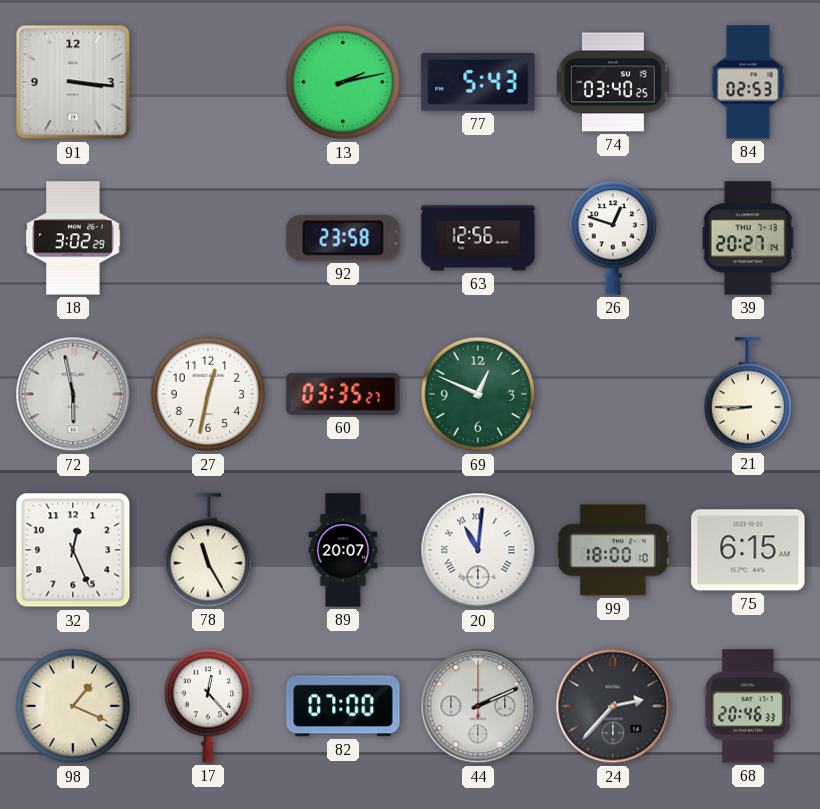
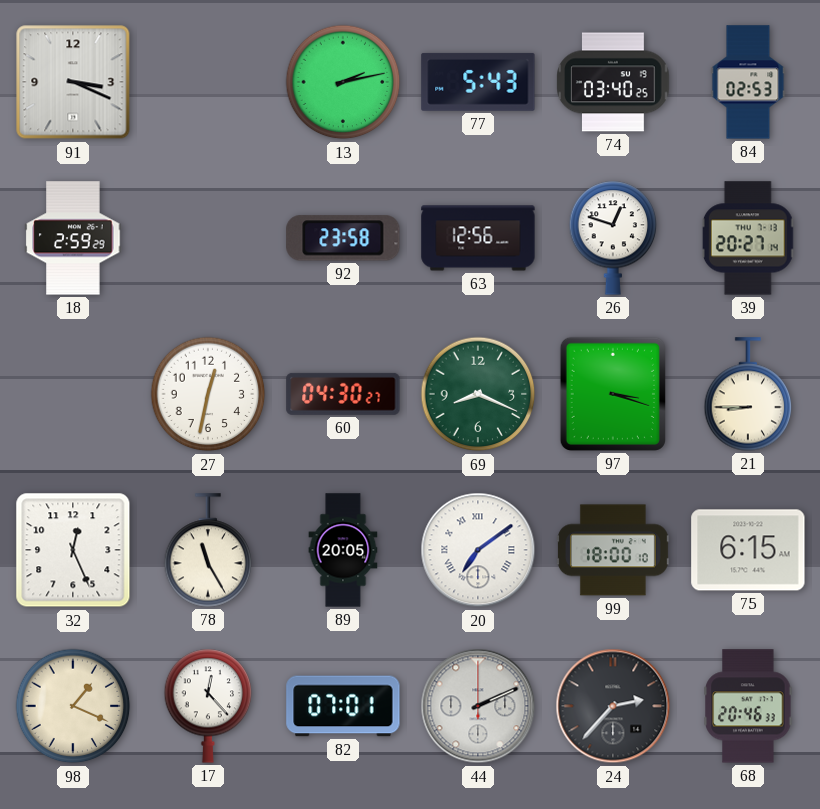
91: 3:16 -> 3:19
18: 3:02 -> 2:59
72: 5:58 -> none
60: 03:35 -> 04:30
69: 12:49 -> 8:19
97: none -> 3:18
89: 20:07 -> 20:05
20: 11:01 -> 7:09
82: 07:00 -> 07:01
